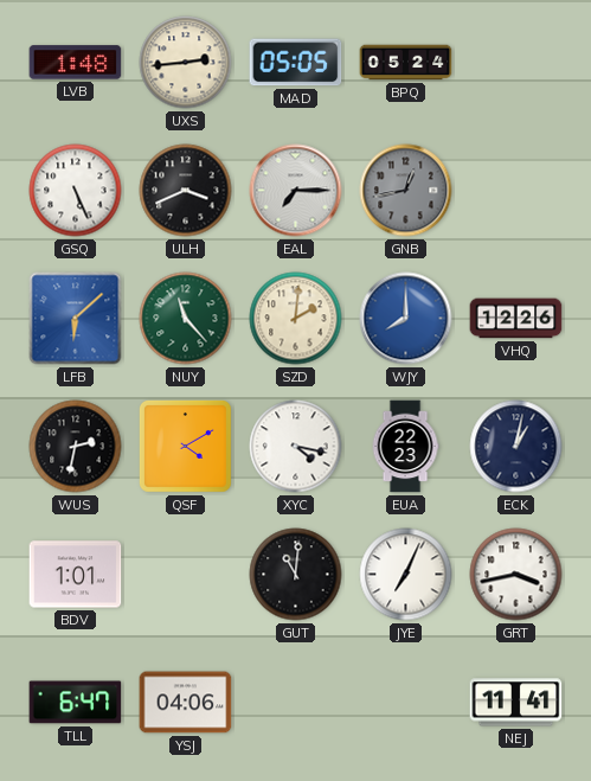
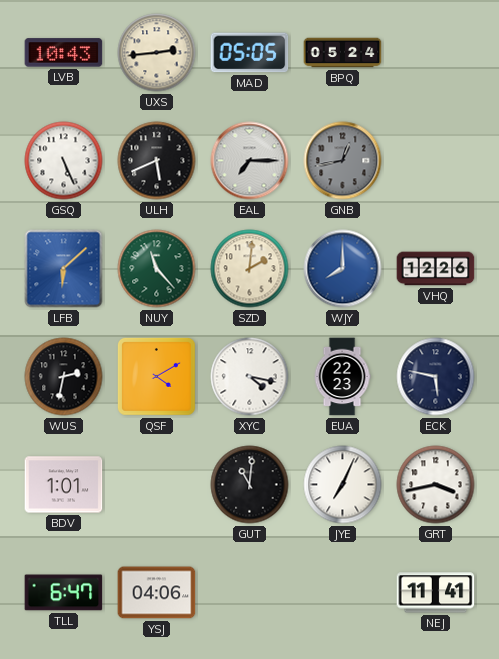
LVB: 1:48 -> 10:43
ULH: 3:41 -> 5:41
ECK: 1:02 -> 5:47
